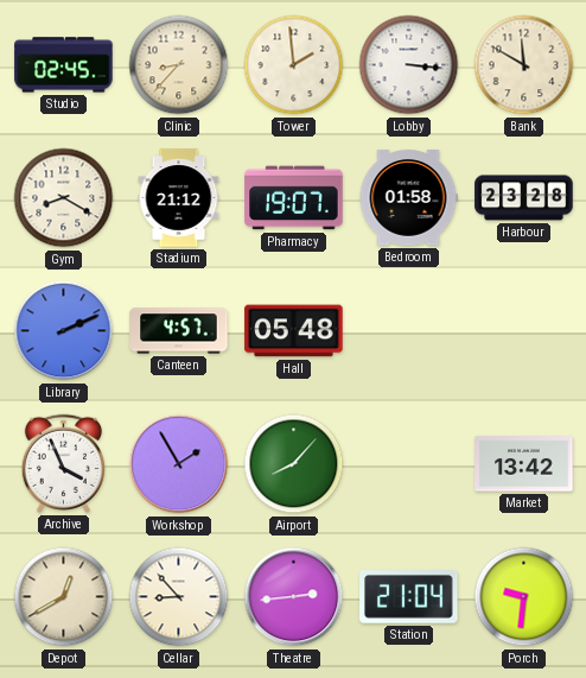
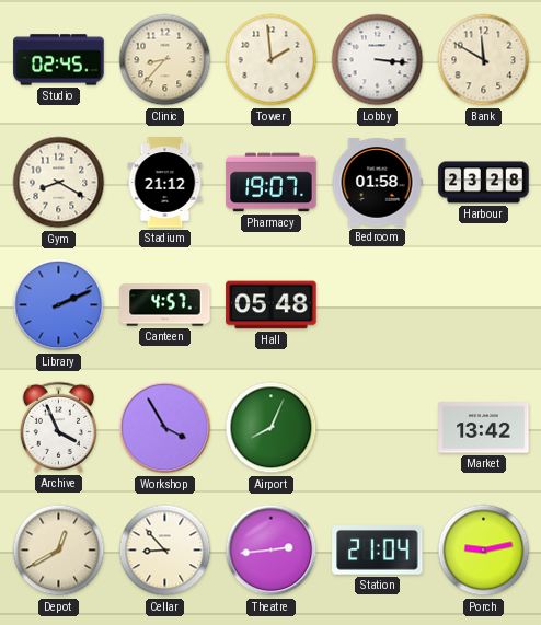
Workshop: 1:55 -> 3:55
Airport: 8:07 -> 8:04
Porch: 9:31 -> 9:13
